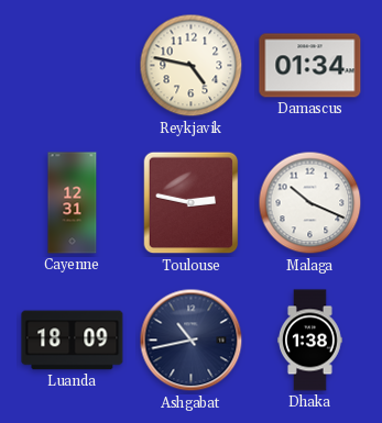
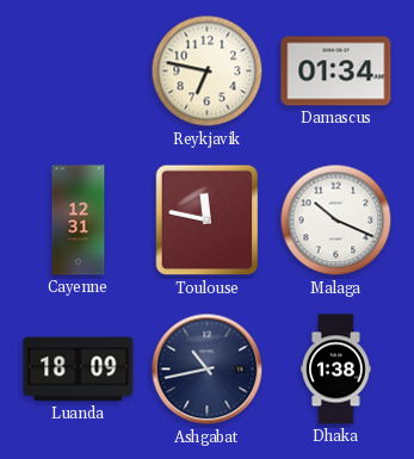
Reykjavik: 4:47 -> 6:47
Toulouse: 2:47 -> 11:47
